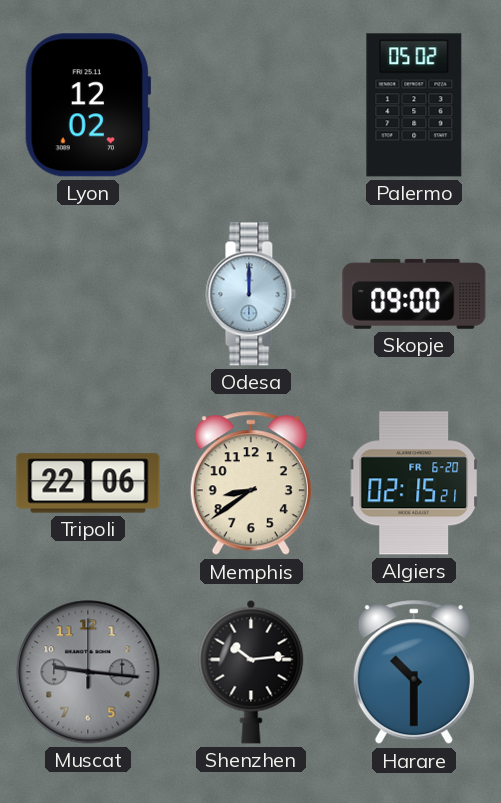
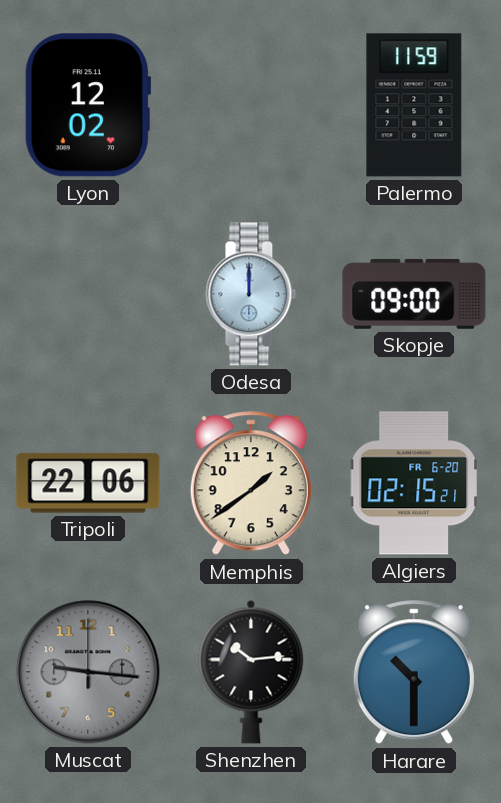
Palermo: 05:02 -> 11:59
Memphis: 8:39 -> 1:39
